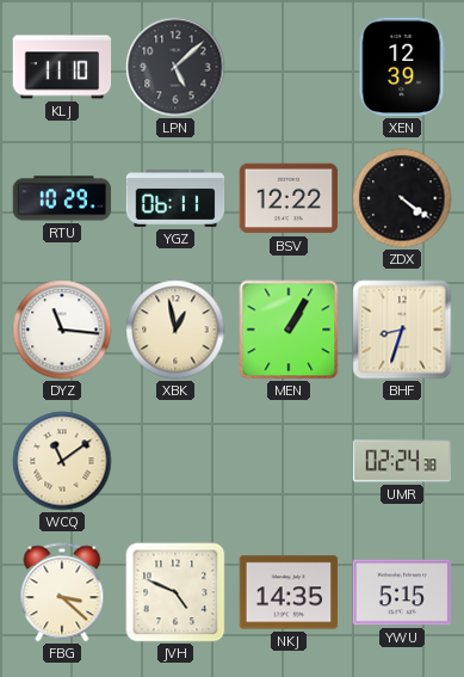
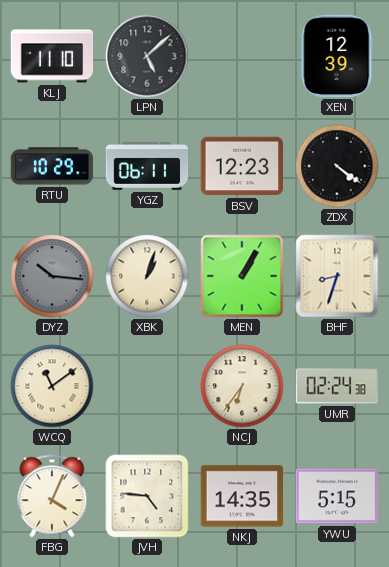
BSV: 12:22 -> 12:23
DYZ: 11:16 -> 10:16
DYZ dial: white -> grey
XBK: 12:58 -> 1:03
NCJ: none -> 6:36
FBG: 3:22 -> 4:04
JVH: 4:49 -> 4:46
